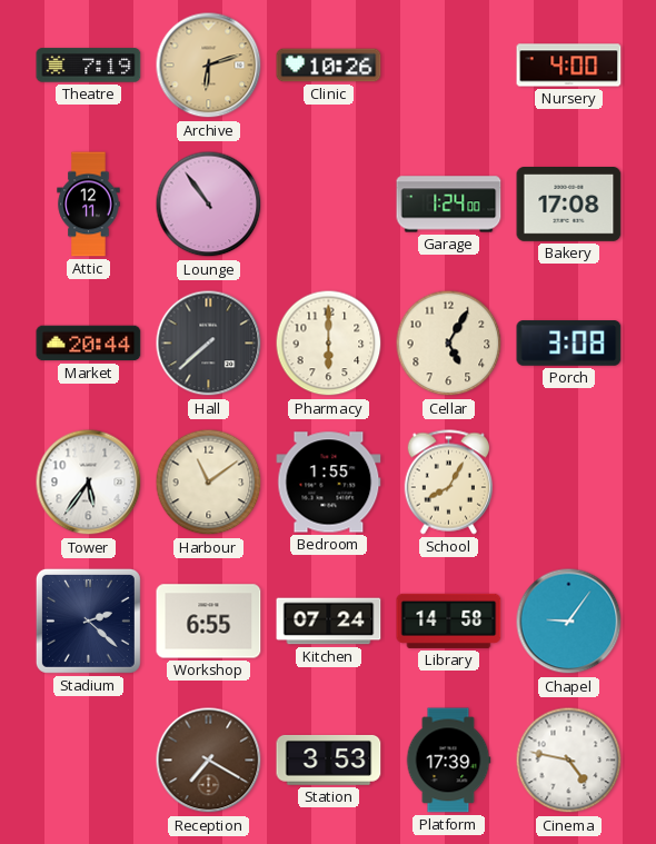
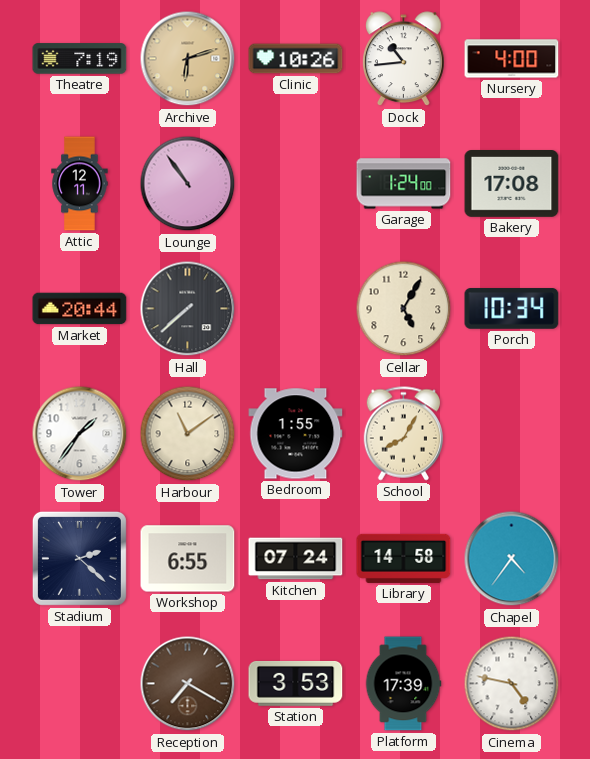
Dock: none -> 10:44
Pharmacy: 6:00 -> none
Porch: 3:08 -> 10:34
Tower: 5:36 -> 1:36
Chapel: 9:06 -> 4:36
